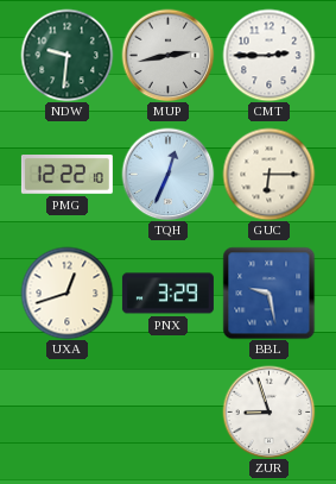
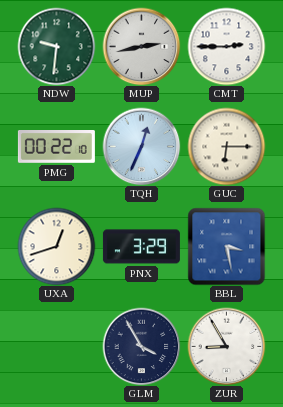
PMG: 12:22 -> 00:22
BBL: 9:28 -> 3:28
GLM: none -> 3:55
ZUR: 8:57 -> 8:55
